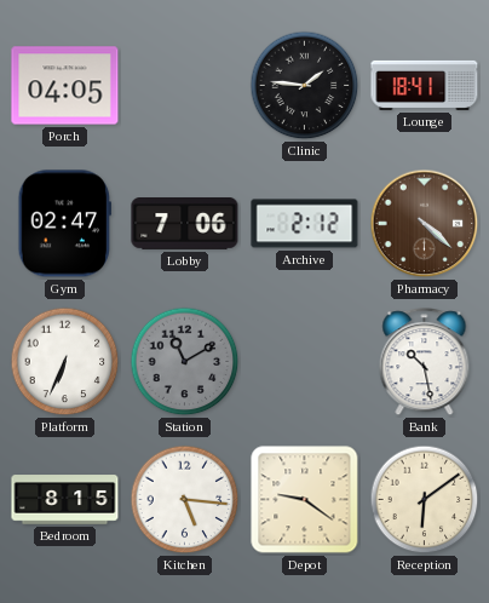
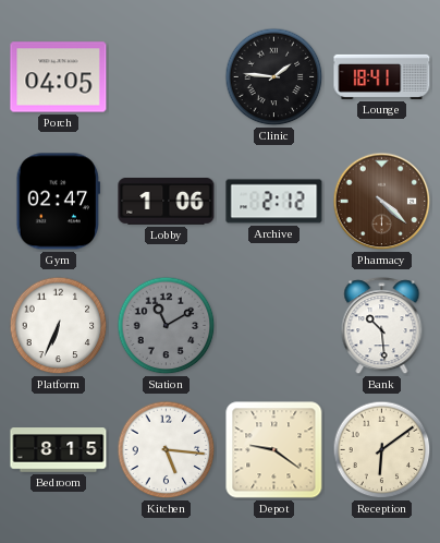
Lobby: 7:06 -> 1:06
Bank: 10:28 -> 10:29
